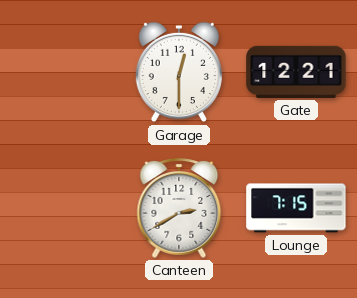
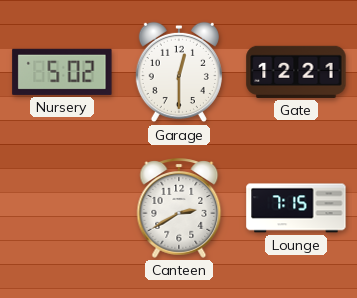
Nursery: none -> 5:02
